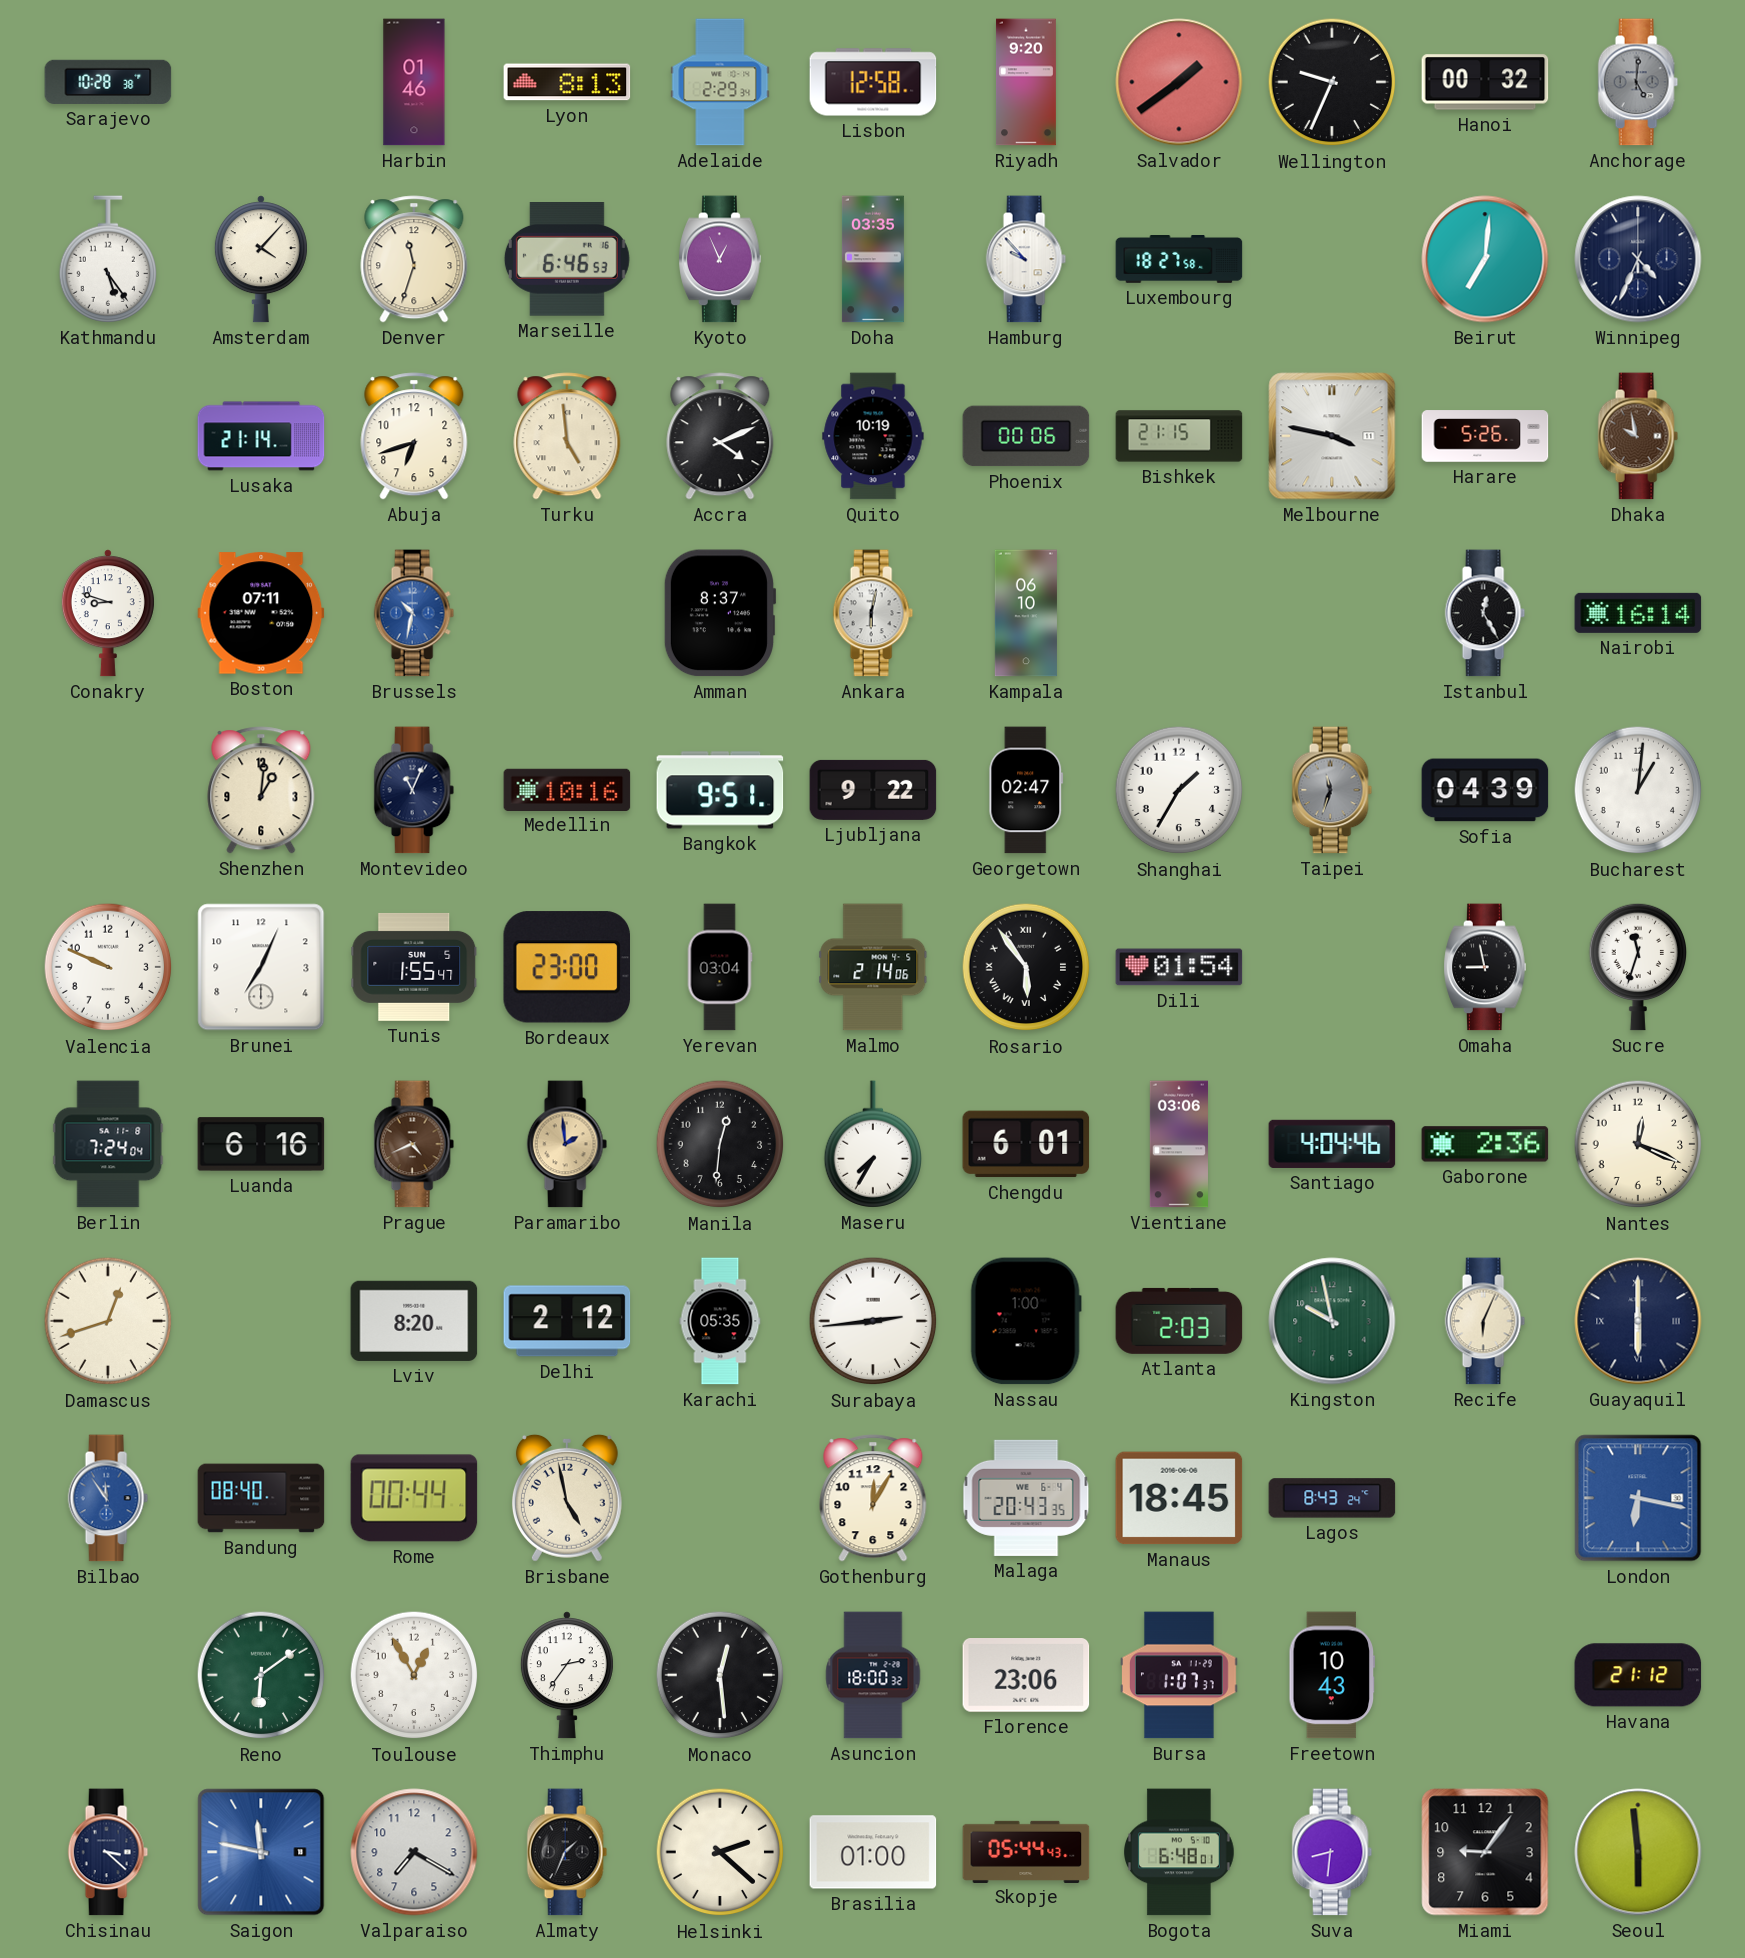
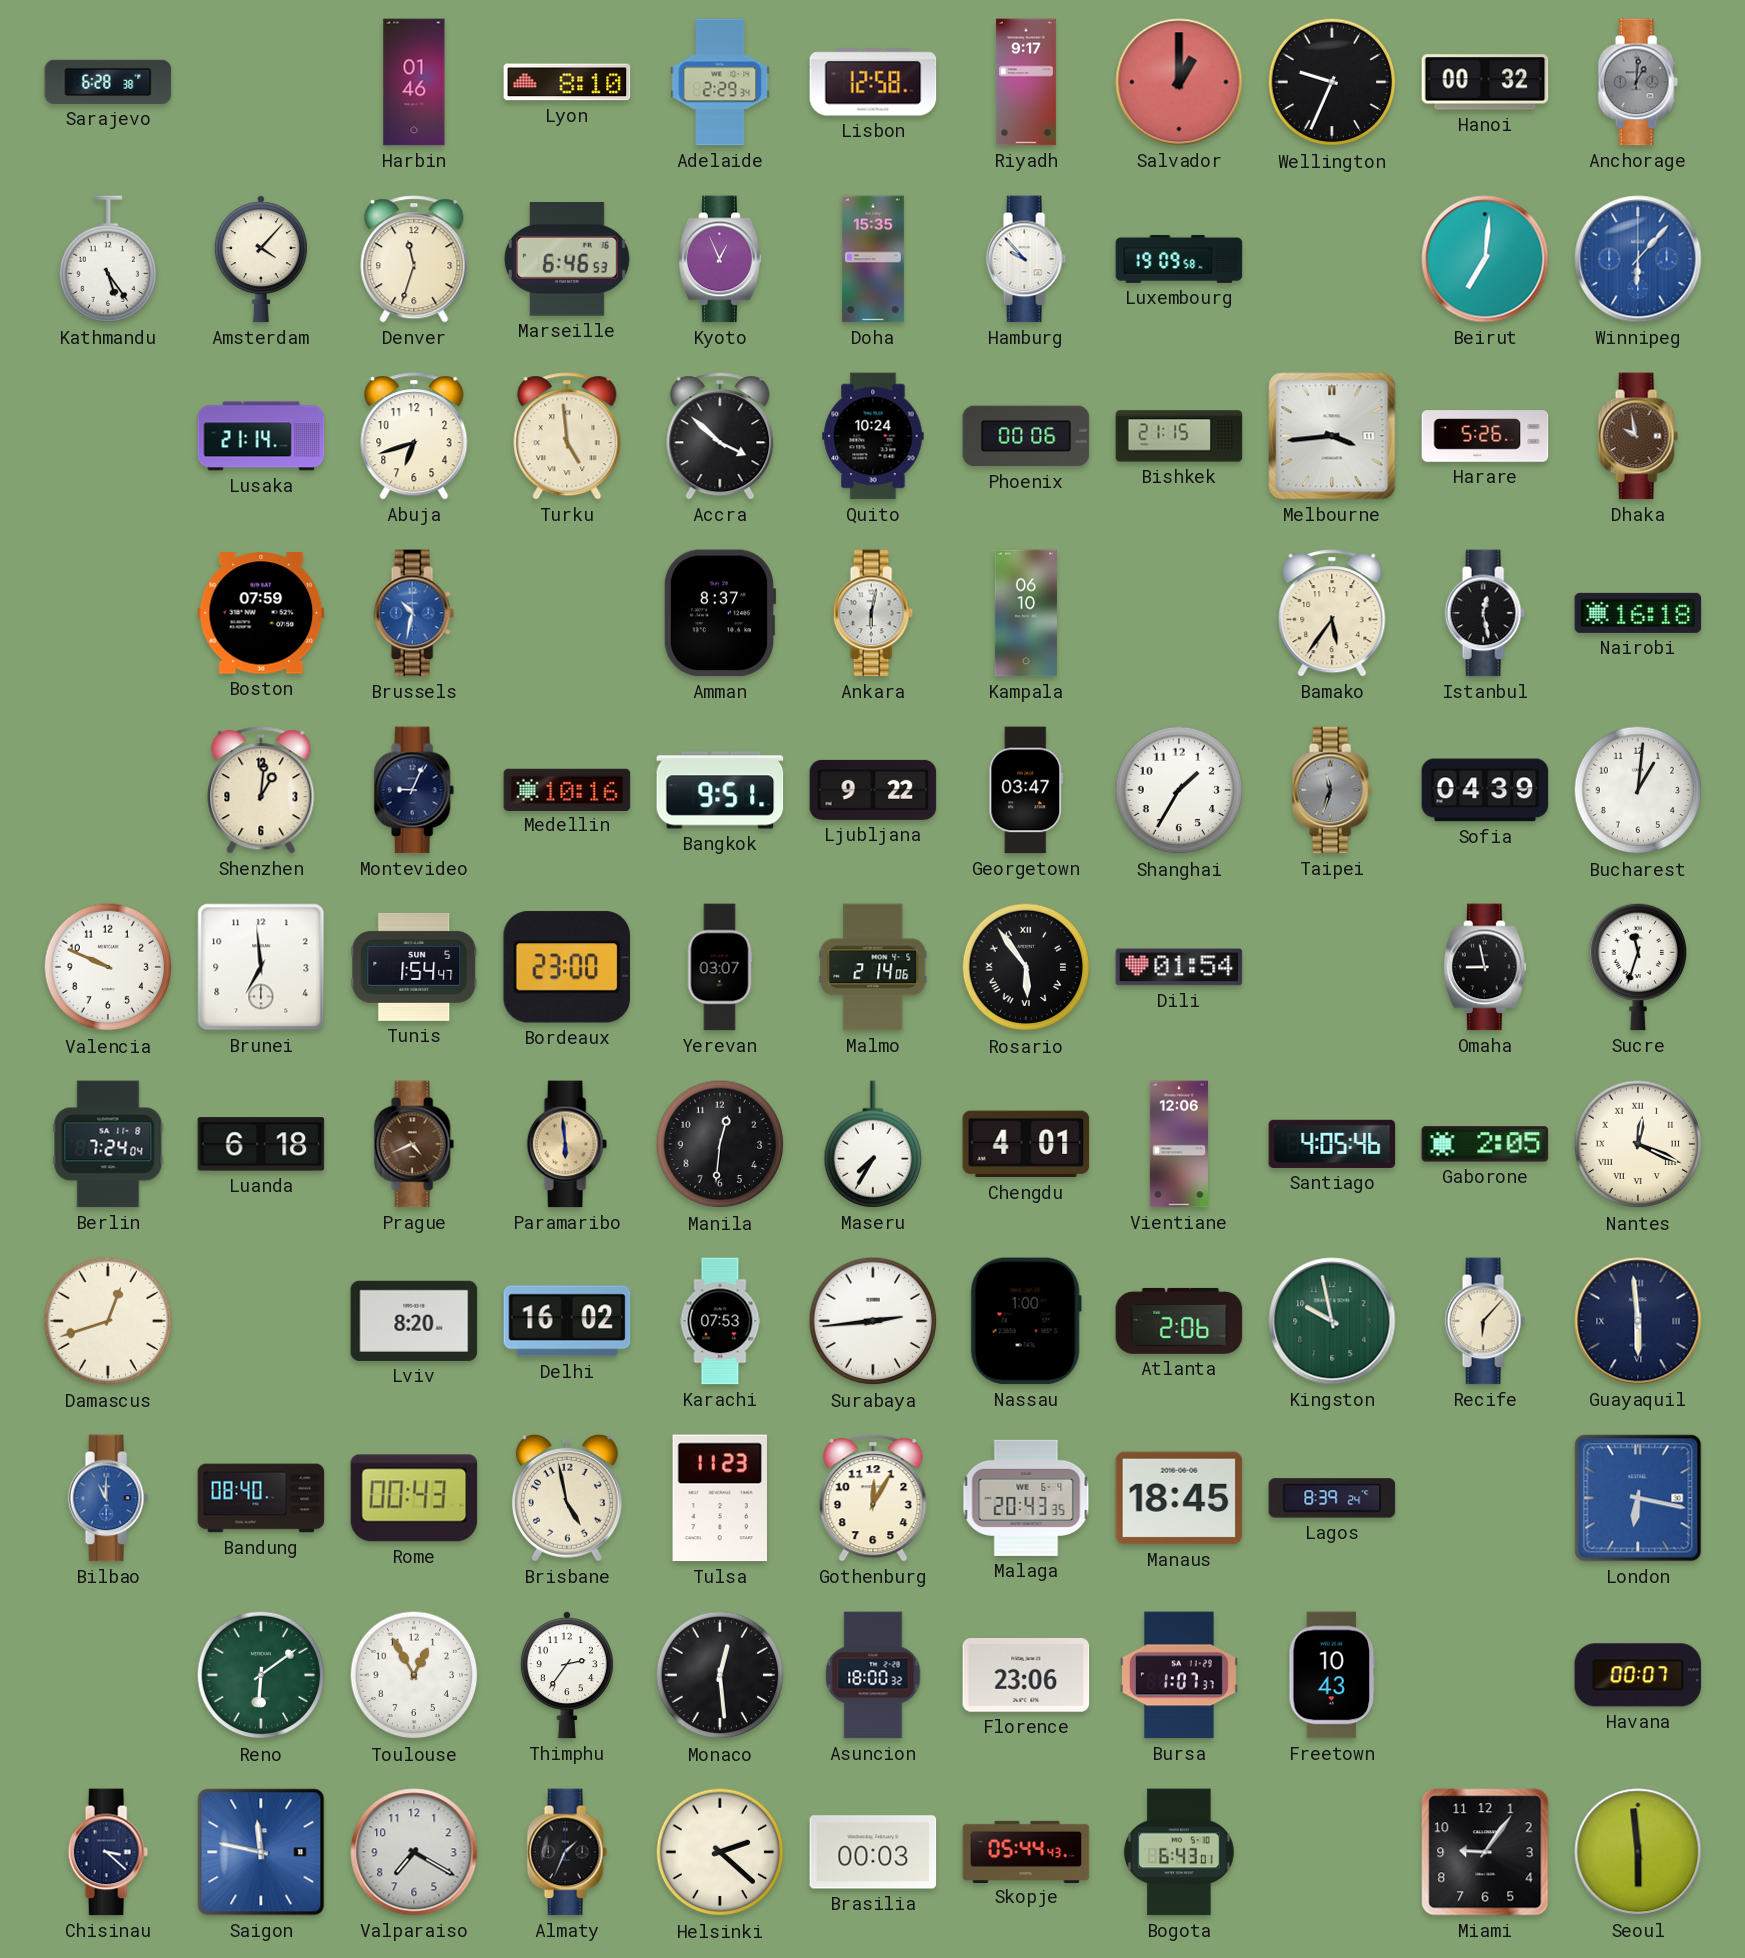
Sarajevo: 10:28 -> 6:28
Lyon: 8:13 -> 8:10
Riyadh: 9:20 -> 9:17
Salvador: 1:39 -> 1:00
Anchorage: 5:01 -> 1:01
Doha: 03:35 -> 15:35
Luxembourg: 18:27 -> 19:09
Winnipeg: 4:34 -> 6:07
Winnipeg dial: navy -> blue
Accra: 4:11 -> 3:52
Quito: 10:19 -> 10:24
Melbourne: 3:47 -> 3:44
Conakry: 8:48 -> none
Boston: 07:11 -> 07:59
Bamako: none -> 5:36
Istanbul: 12:25 -> 12:28
Nairobi: 16:14 -> 16:18
Montevideo: 11:04 -> 9:04
Georgetown: 02:47 -> 03:47
Brunei: 7:04 -> 6:59
Tunis: 1:55 -> 1:54
Yerevan: 03:04 -> 03:07
Luanda: 6:16 -> 6:18
Paramaribo: 1:59 -> 5:59
Chengdu: 6:01 -> 4:01
Vientiane: 03:06 -> 12:06
Santiago: 4:04 -> 4:05
Gaborone: 2:36 -> 2:05
Nantes numerals: Arabic -> Roman
Delhi: 2:12 -> 16:02
Karachi: 05:35 -> 07:53
Atlanta: 2:03 -> 2:06
Recife: 6:04 -> 6:07
Guayaquil: 6:00 -> 5:59
Bilbao: 11:54 -> 11:00
Rome: 00:44 -> 00:43
Tulsa: none -> 11:23
Lagos: 8:43 -> 8:39
Havana: 21:12 -> 00:07
Brasilia: 01:00 -> 00:03
Bogota: 6:48 -> 6:43
Suva: 8:31 -> none
